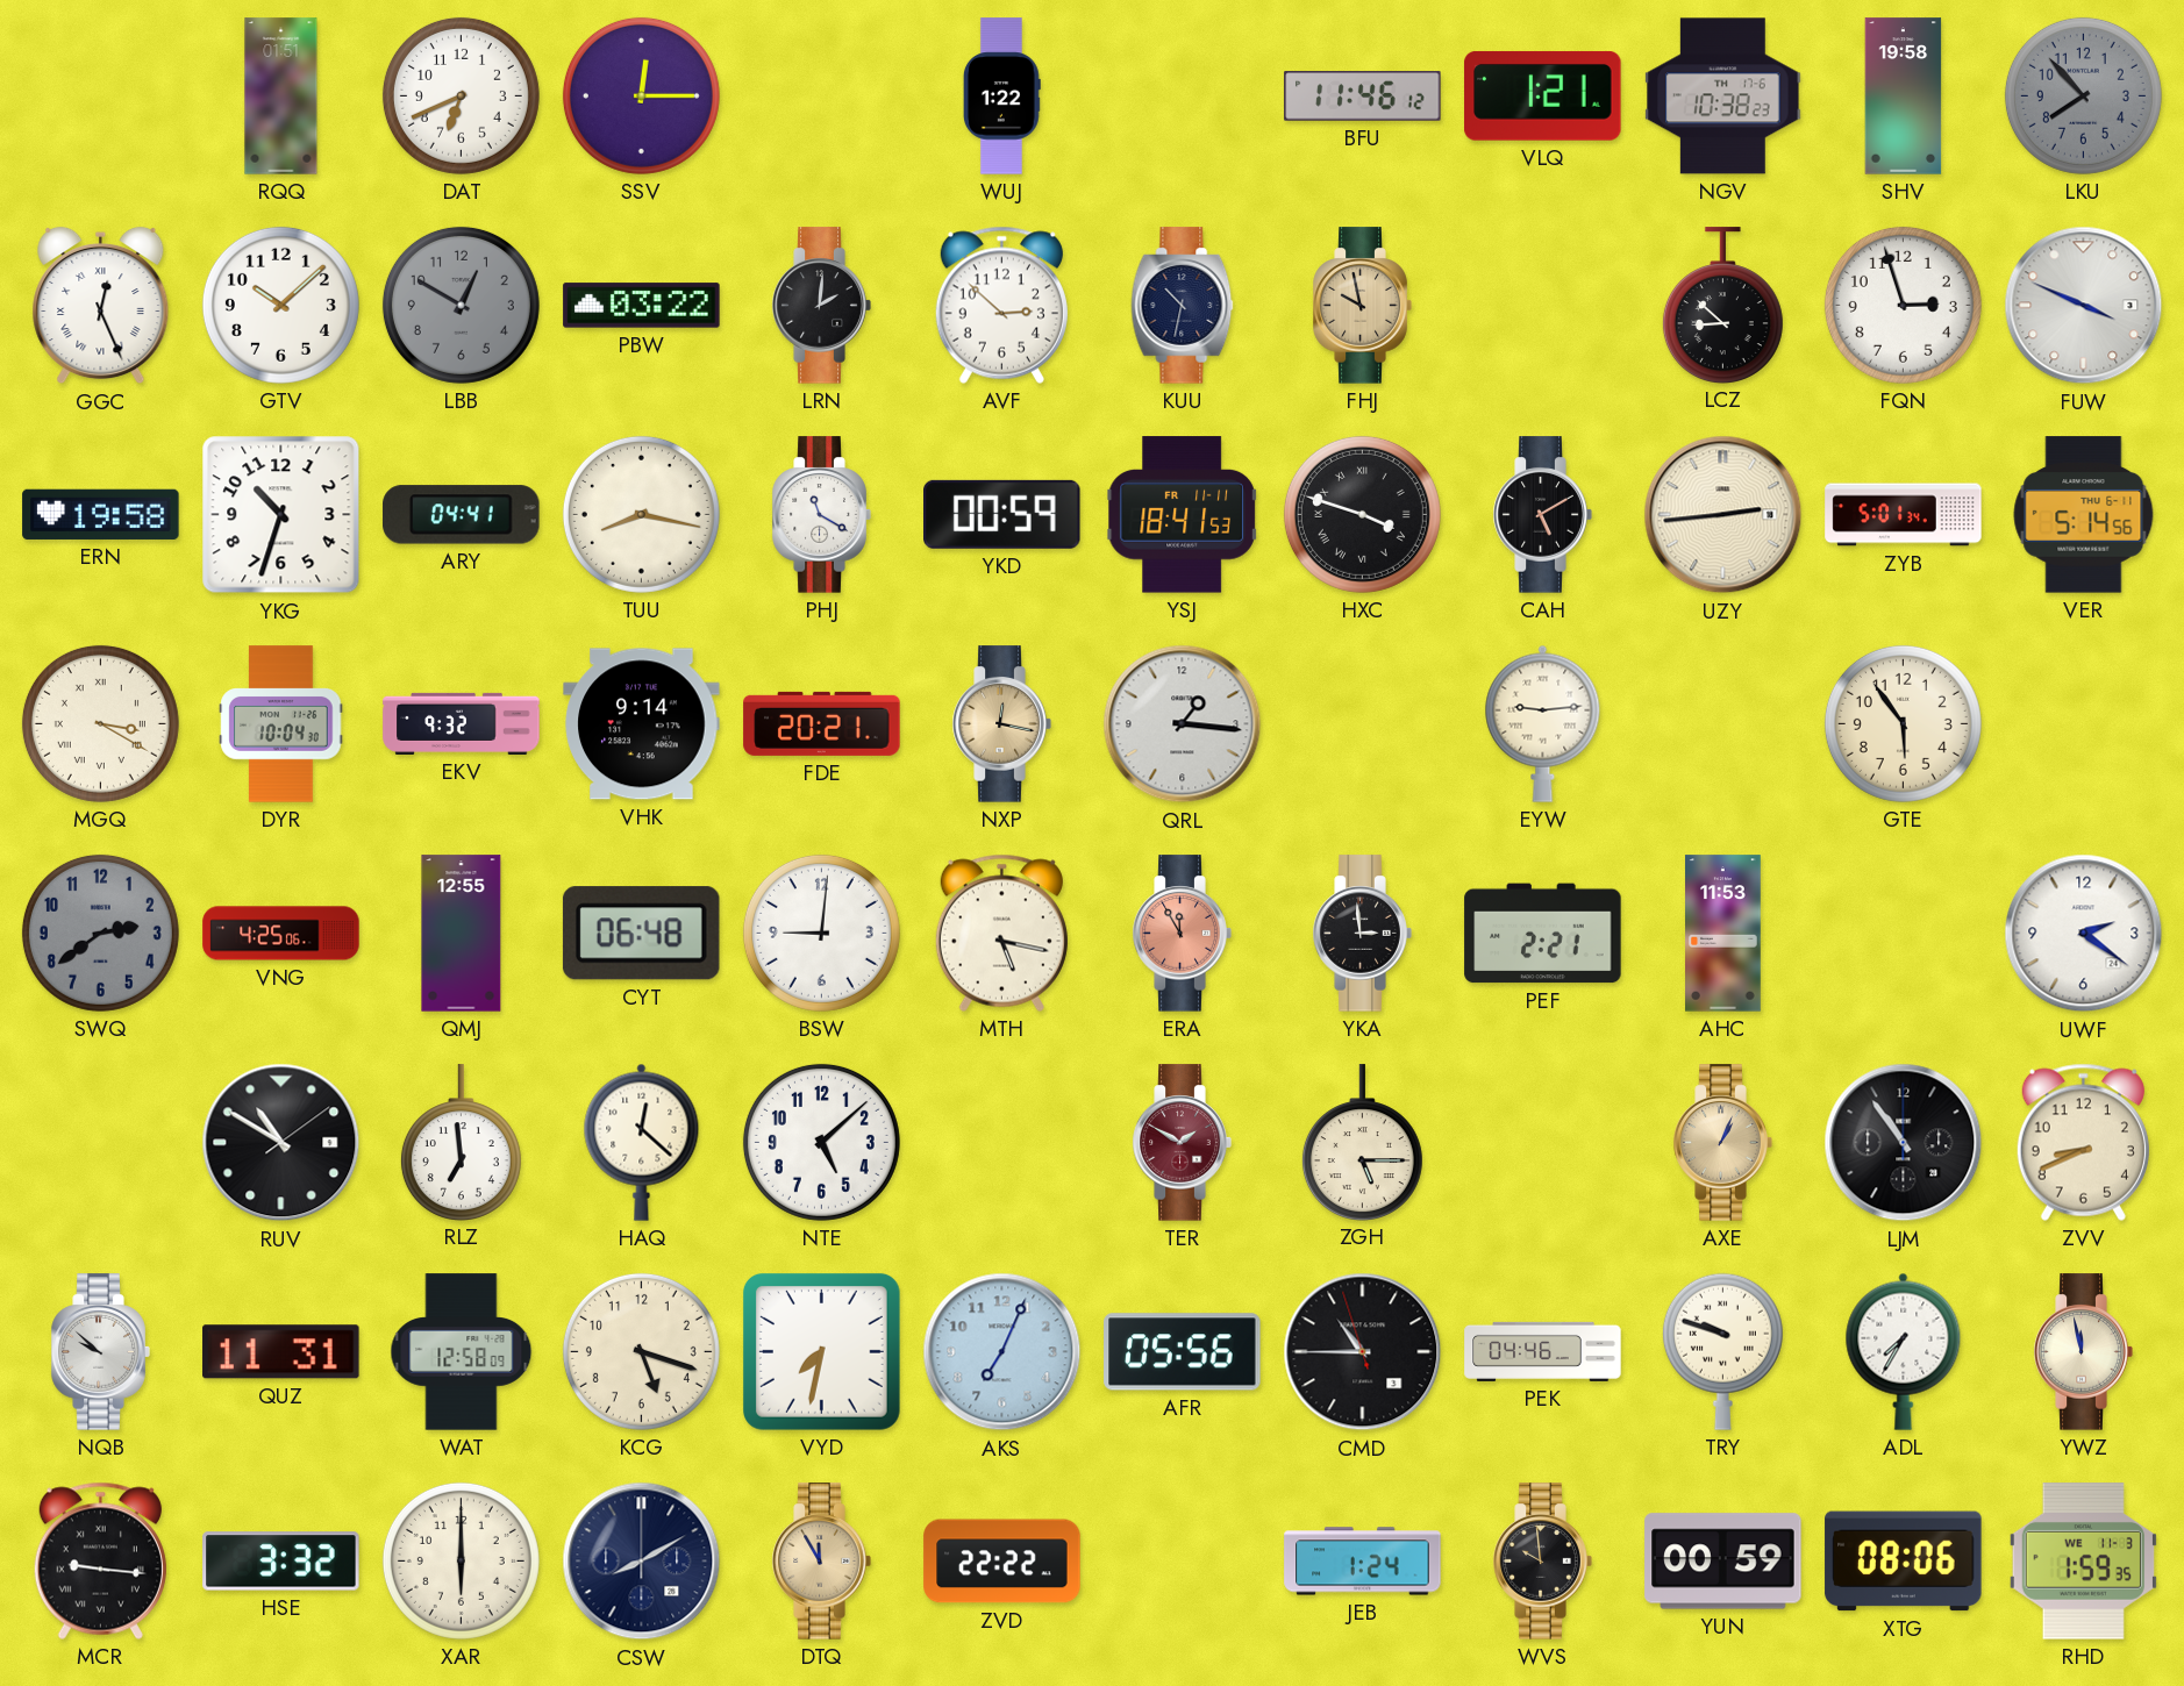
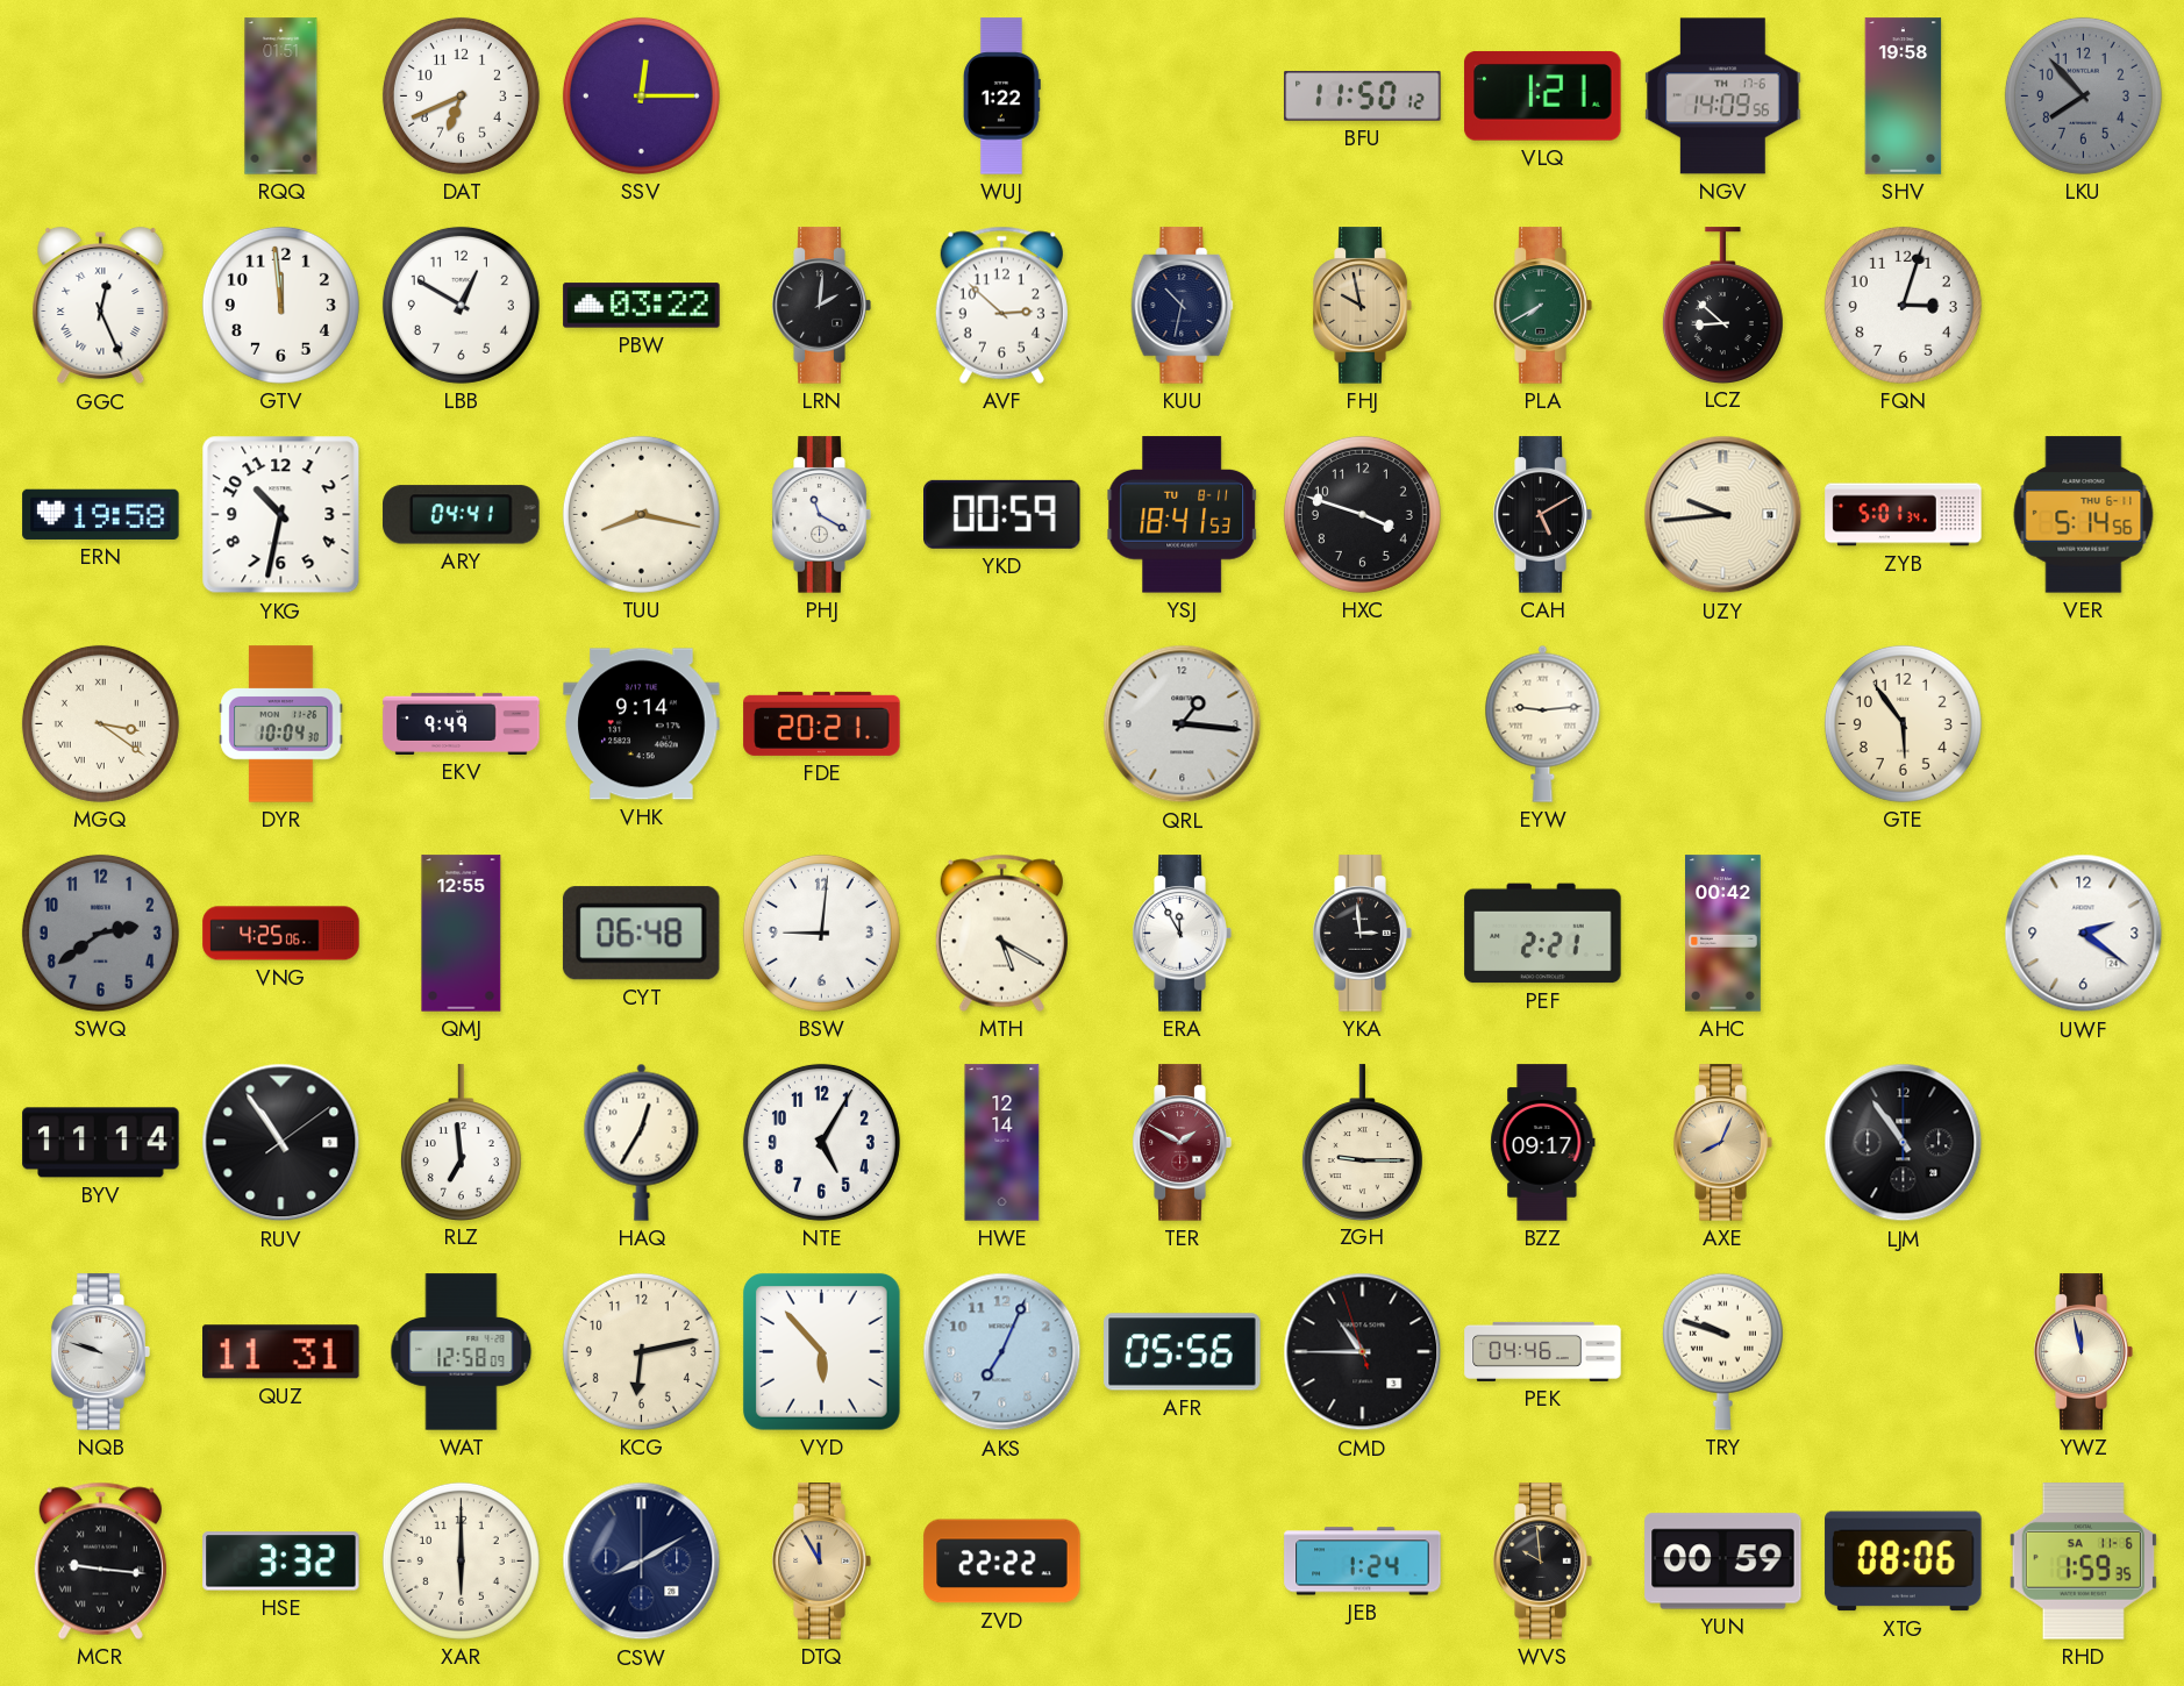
BFU: 11:46 -> 11:50
NGV: 10:38 -> 14:09
GTV: 10:08 -> 11:59
LBB dial: grey -> white
PLA: none -> 7:40
FQN: 2:57 -> 3:03
FUW: 3:49 -> none
YKG: 10:33 -> 10:32
YSJ date: FR 11-11 -> TU 8-11
HXC numerals: Roman -> Arabic
UZY: 2:44 -> 9:44
MGQ: 3:20 -> 3:21
EKV: 9:32 -> 9:49
NXP: 12:17 -> none
MTH: 5:17 -> 5:20
ERA dial: salmon -> white
AHC: 11:53 -> 00:42
BYV: none -> 11:14
RUV: 10:50 -> 10:54
HAQ: 12:22 -> 12:35
NTE: 5:08 -> 5:05
HWE: none -> 12:14
ZGH: 5:15 -> 9:15
BZZ: none -> 09:17
AXE: 1:04 -> 8:04
ZVV: 8:41 -> none
NQB: 9:52 -> 9:48
KCG: 5:18 -> 6:13
VYD: 7:32 -> 5:53
ADL: 7:35 -> none
RHD date: WE 11-3 -> SA 11-6
